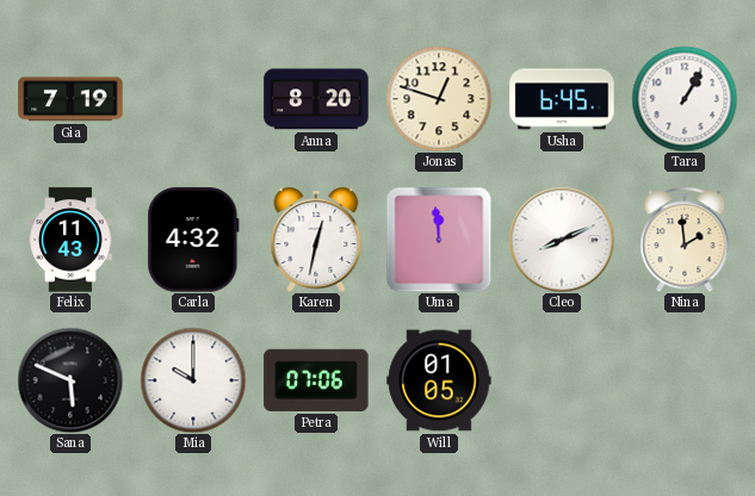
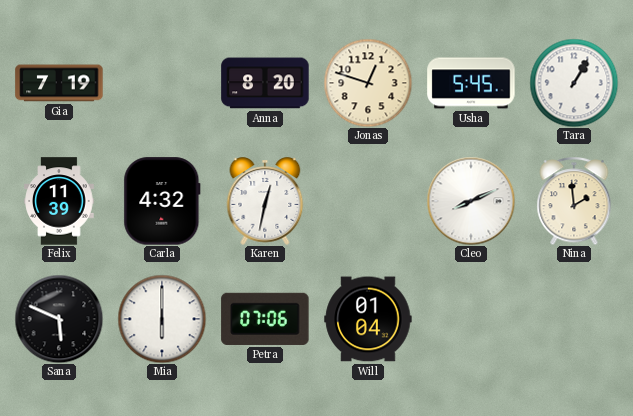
Usha: 6:45 -> 5:45
Felix: 11:43 -> 11:39
Uma: 11:59 -> none
Mia: 10:00 -> 6:00
Will: 01:05 -> 01:04
